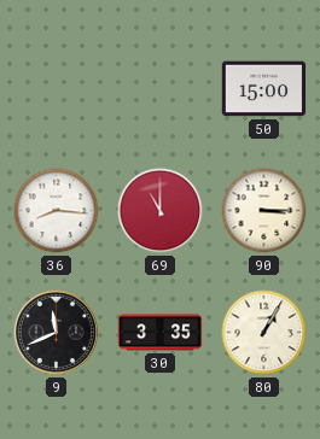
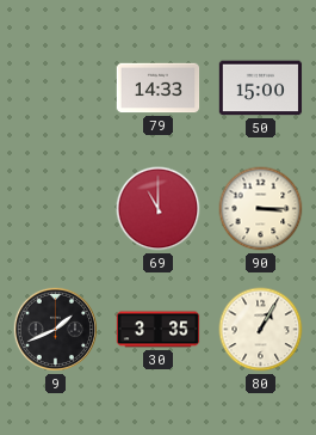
79: none -> 14:33
36: 8:16 -> none
9: 11:41 -> 1:41
